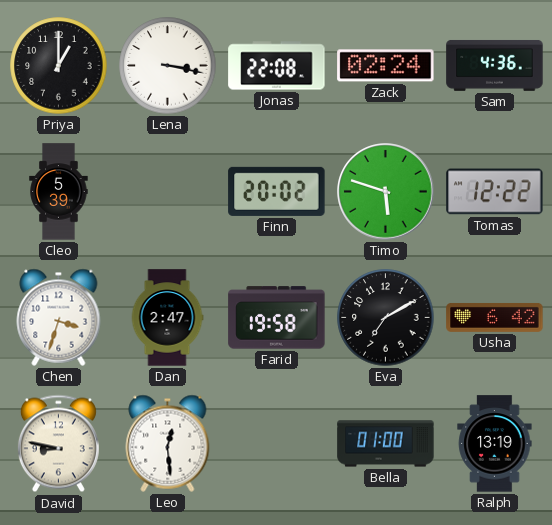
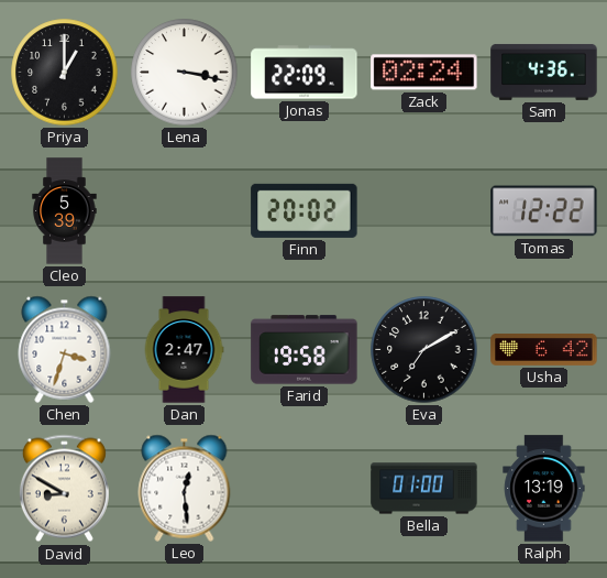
Jonas: 22:08 -> 22:09
Timo: 5:48 -> none
David: 8:47 -> 8:50
